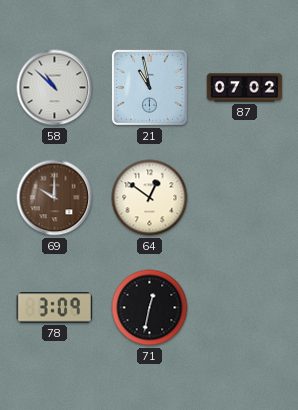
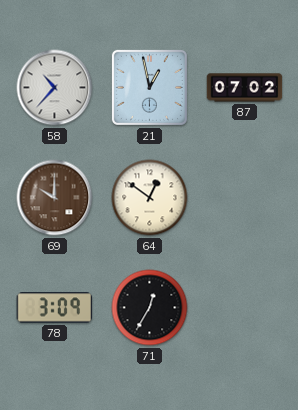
58: 10:52 -> 10:37
21: 10:58 -> 12:58
71: 12:32 -> 12:35
